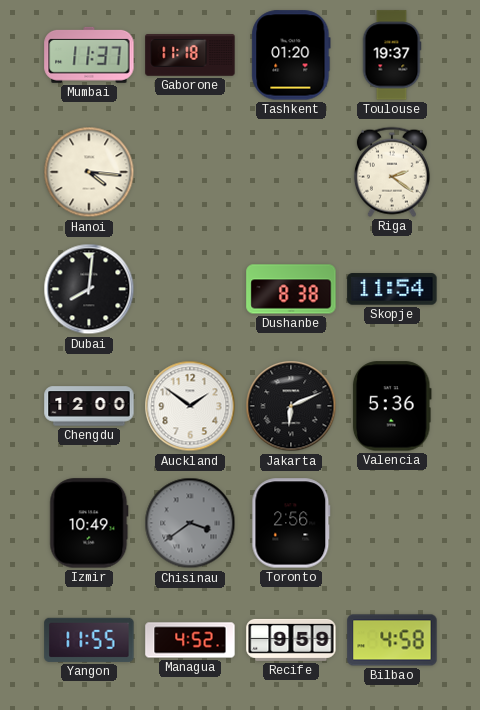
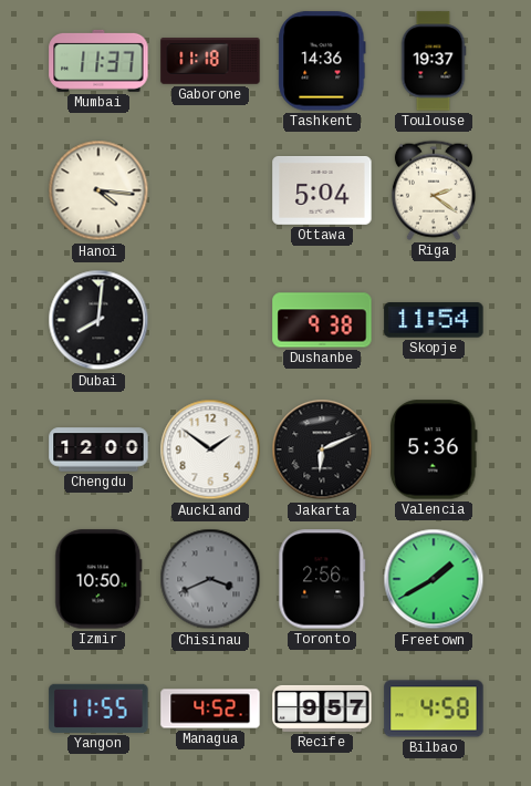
Tashkent: 01:20 -> 14:36
Ottawa: none -> 5:04
Dushanbe: 8:38 -> 9:38
Izmir: 10:49 -> 10:50
Chisinau: 3:39 -> 3:41
Freetown: none -> 1:40
Recife: 9:59 -> 9:57
